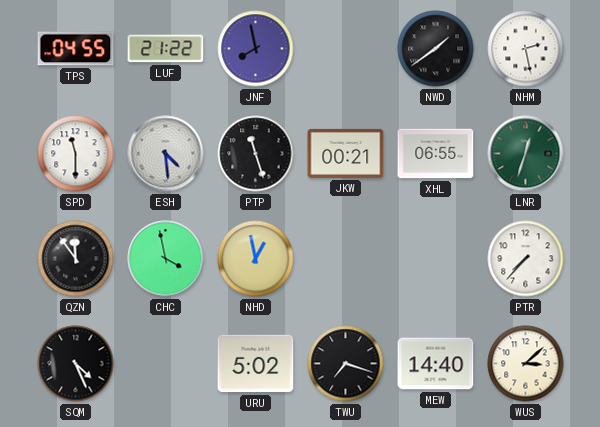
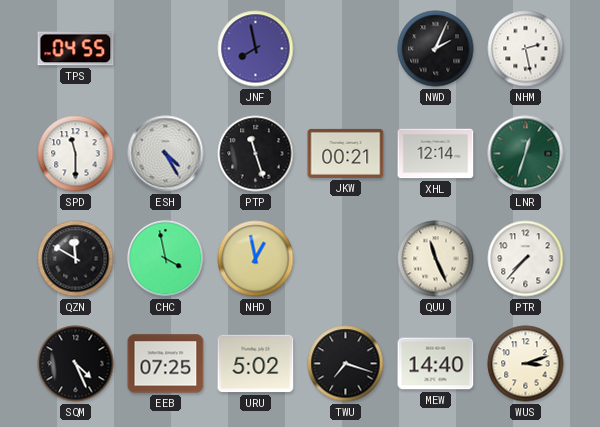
LUF: 21:22 -> none
NWD: 1:39 -> 2:04
ESH: 4:29 -> 4:25
XHL: 06:55 -> 12:14
QZN: 11:54 -> 11:50
QUU: none -> 11:26
EEB: none -> 07:25
WUS: 3:08 -> 3:12
